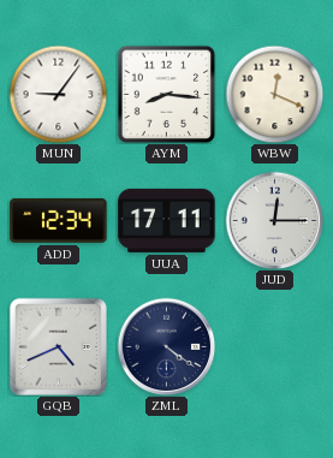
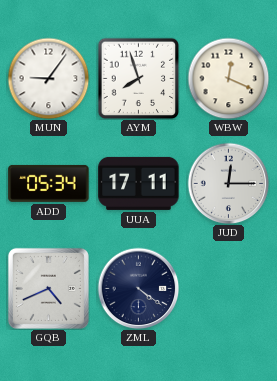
AYM: 8:16 -> 7:57
ADD: 12:34 -> 05:34
